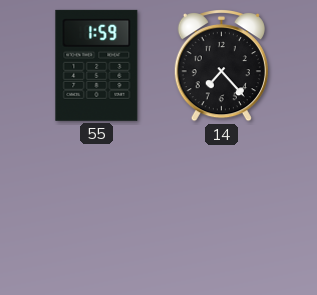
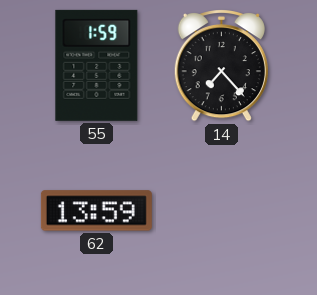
62: none -> 13:59
